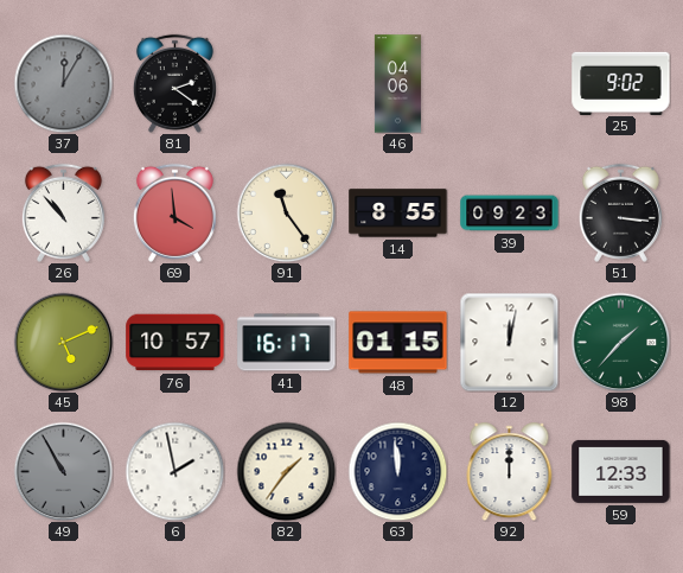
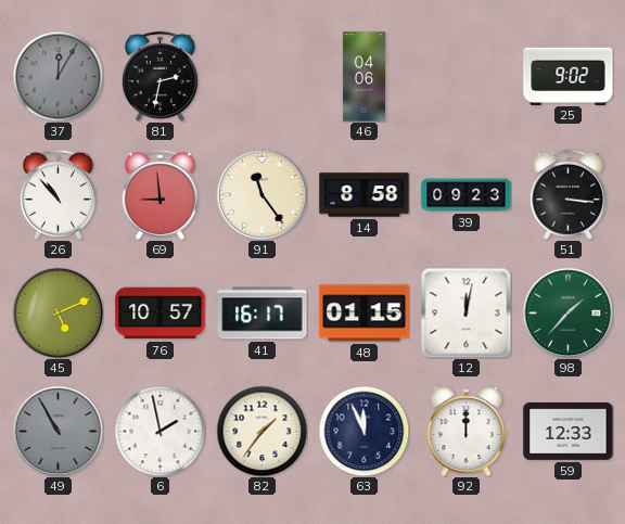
81: 2:21 -> 2:32
69: 3:59 -> 8:59
14: 8:55 -> 8:58
63: 11:59 -> 11:56
